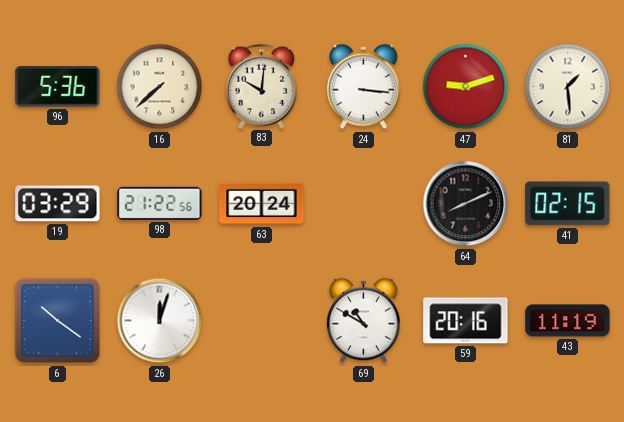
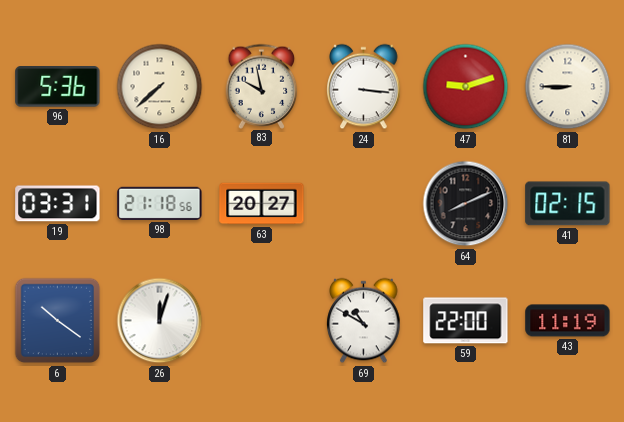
83: 10:01 -> 9:58
81: 1:29 -> 8:45
19: 03:29 -> 03:31
98: 21:22 -> 21:18
63: 20:24 -> 20:27
59: 20:16 -> 22:00
